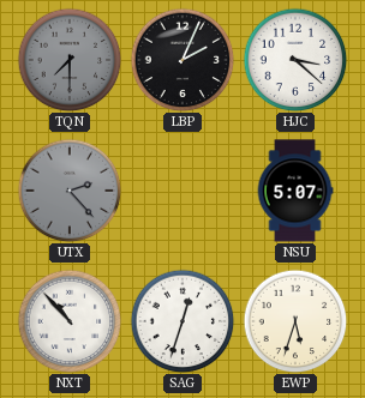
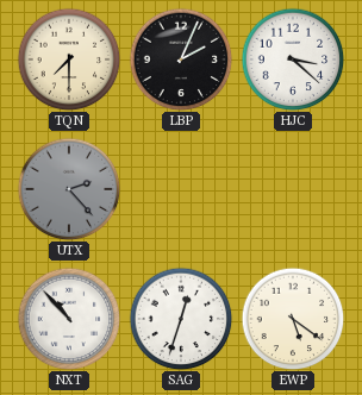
TQN dial: grey -> cream
NSU: 5:07 -> none
EWP: 5:33 -> 5:21
